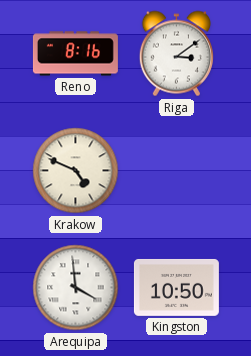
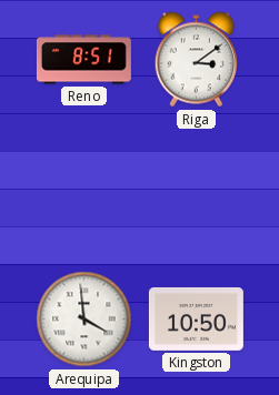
Reno: 8:16 -> 8:51
Krakow: 4:49 -> none
